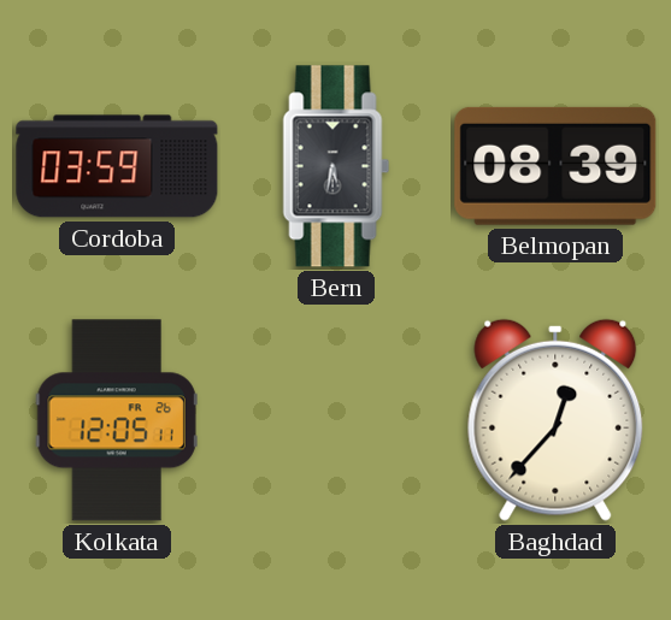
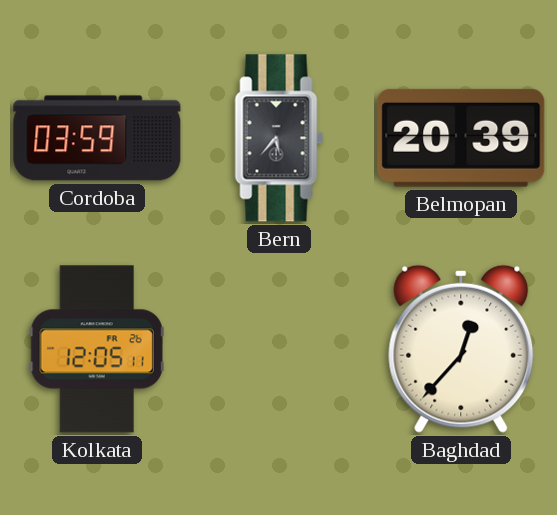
Bern: 5:32 -> 5:37
Belmopan: 08:39 -> 20:39
